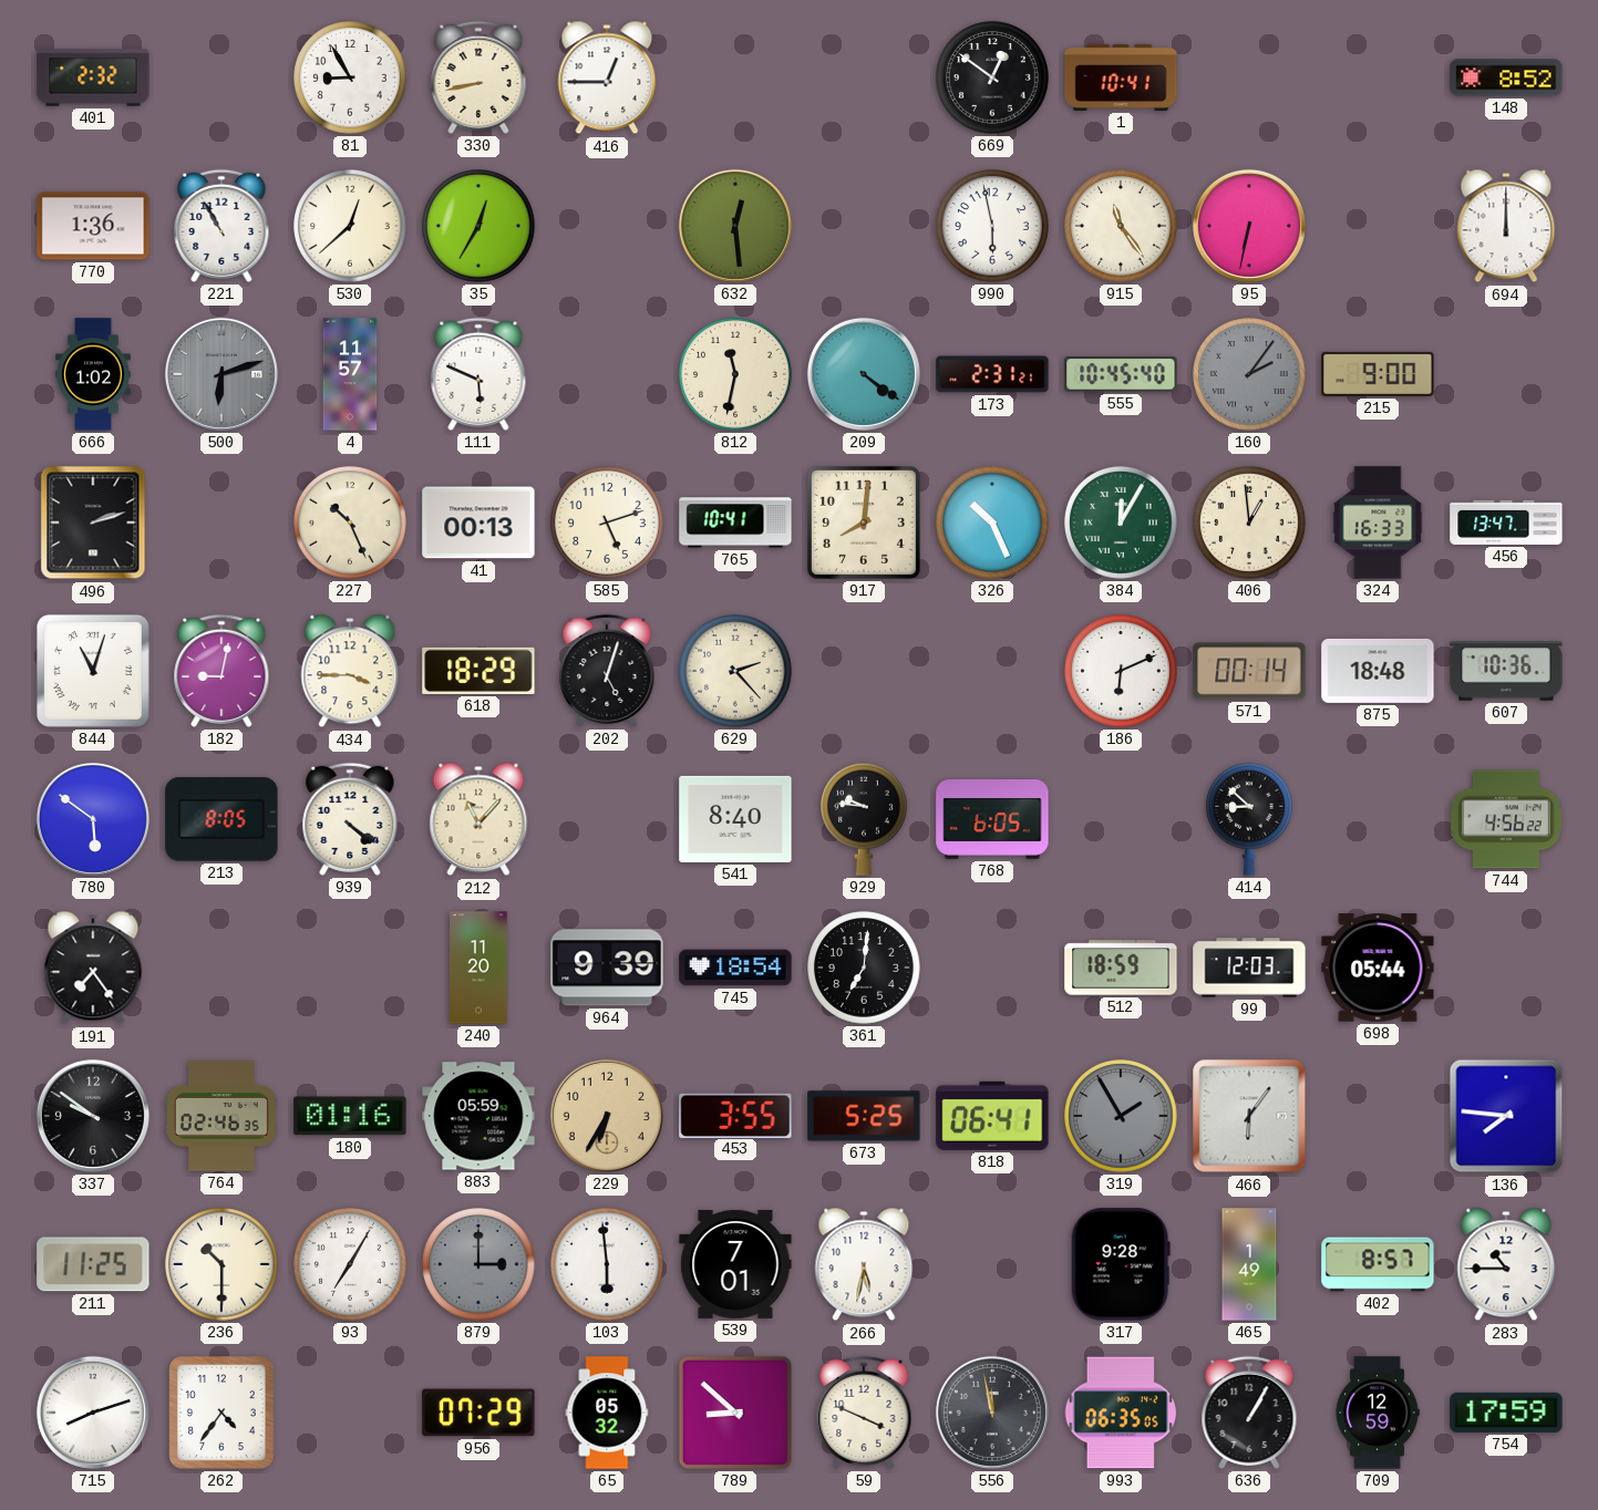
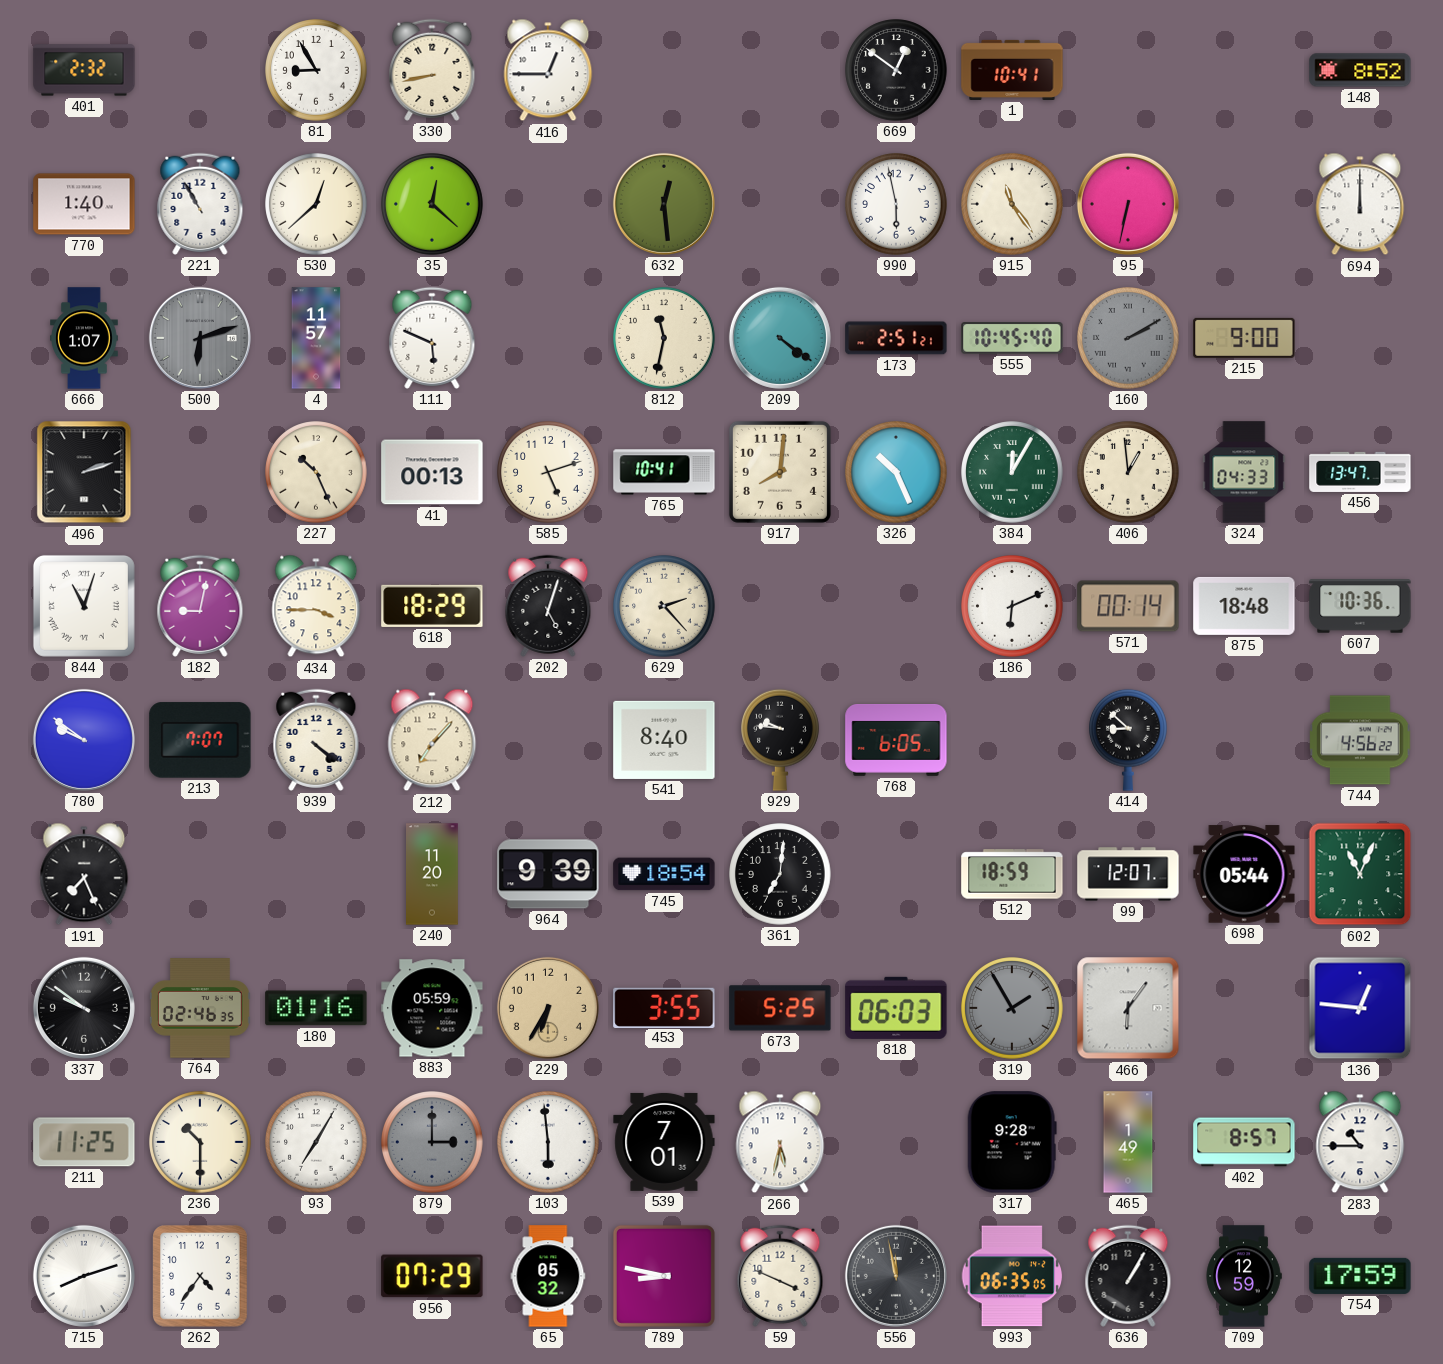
770: 1:36 -> 1:40
35: 12:35 -> 12:22
666: 1:02 -> 1:07
173: 2:31 -> 2:51
160: 2:06 -> 2:10
324: 16:33 -> 04:33
780: 5:51 -> 9:51
213: 8:05 -> 7:07
212: 11:07 -> 7:07
191: 7:24 -> 7:26
99: 12:03 -> 12:07
602: none -> 11:04
818: 06:41 -> 06:03
136: 7:46 -> 12:46
789: 8:52 -> 8:47
